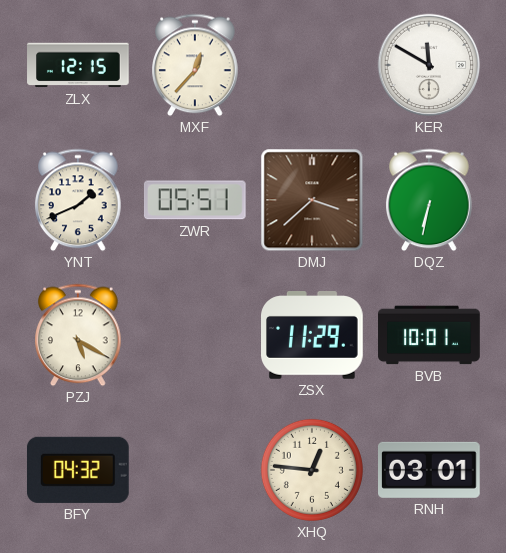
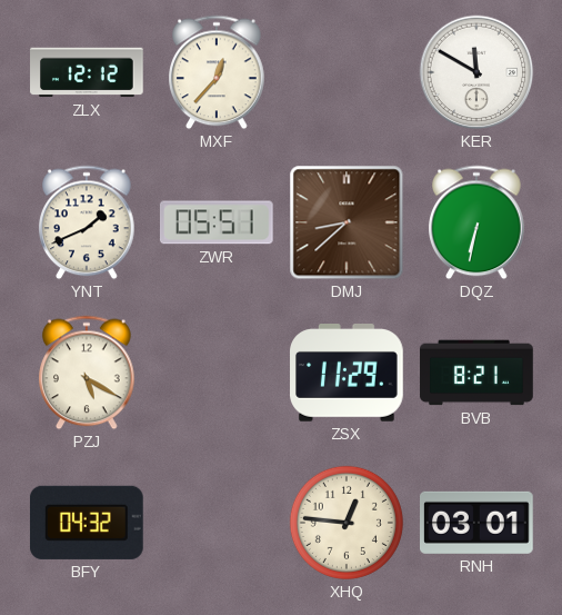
ZLX: 12:15 -> 12:12
DMJ: 3:38 -> 8:38
BVB: 10:01 -> 8:21
